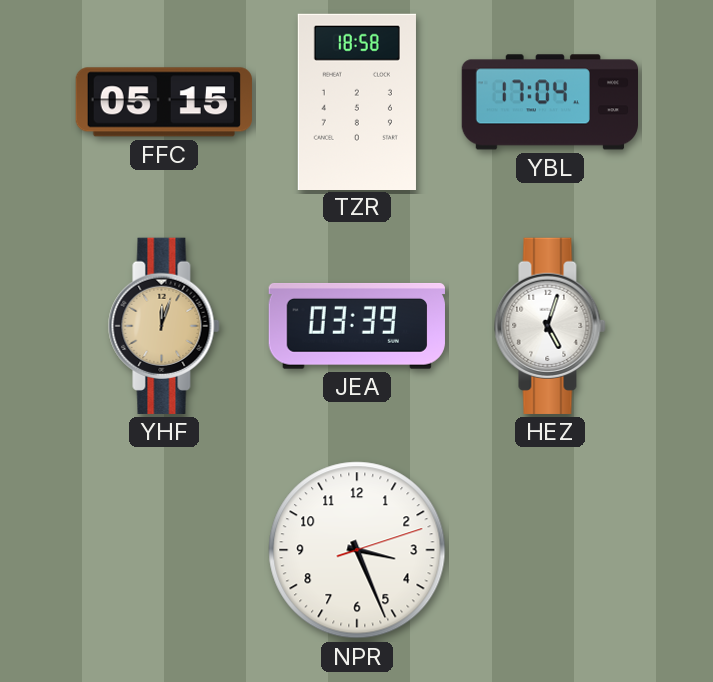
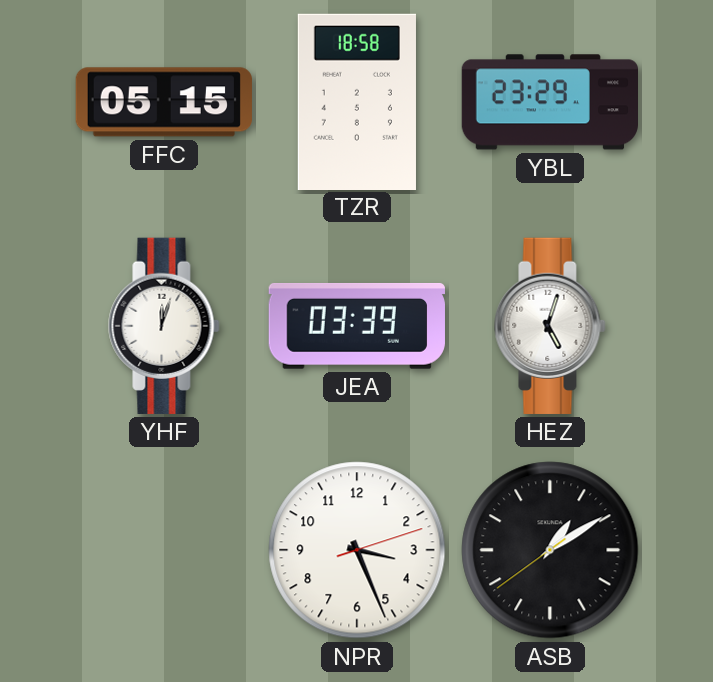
YBL: 17:04 -> 23:29
YHF dial: champagne -> white
ASB: none -> 1:09
